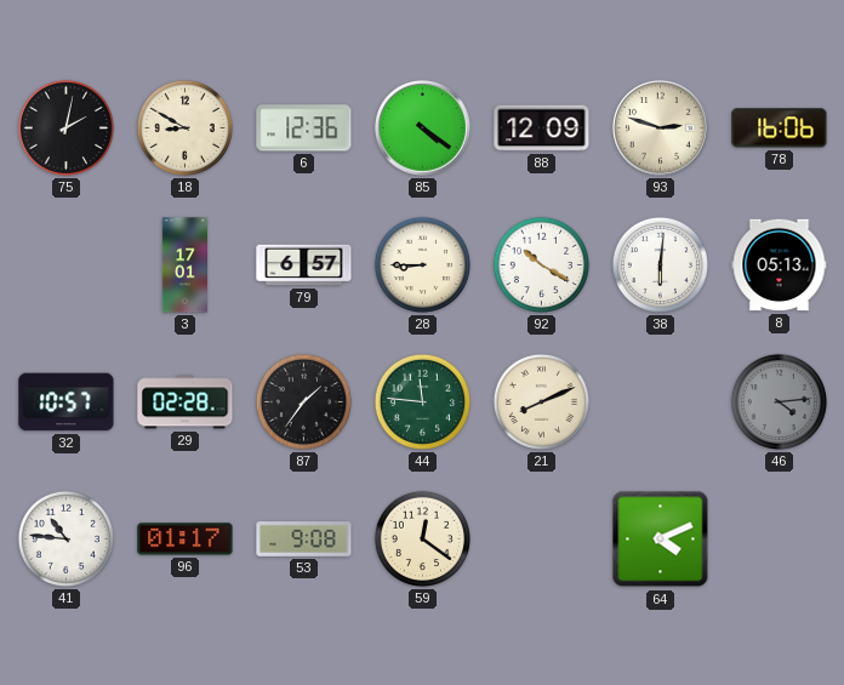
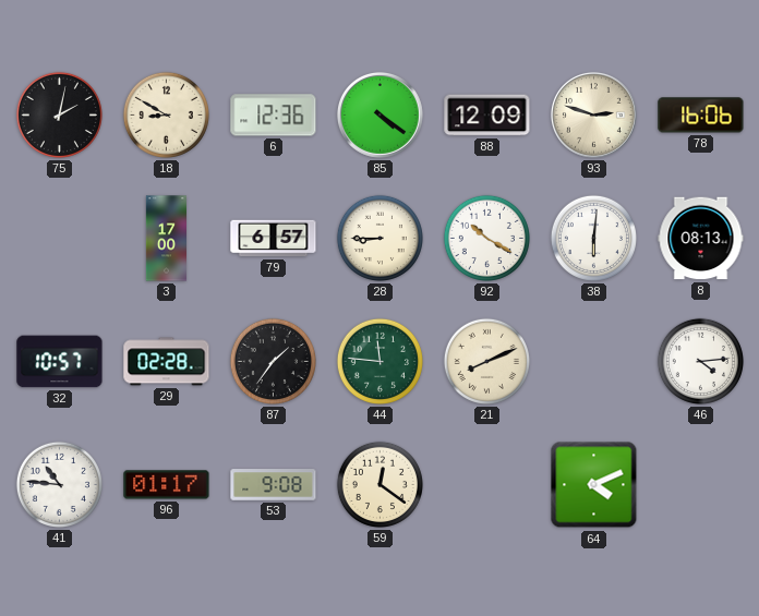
3: 17:01 -> 17:00
8: 05:13 -> 08:13
46 dial: grey -> white
